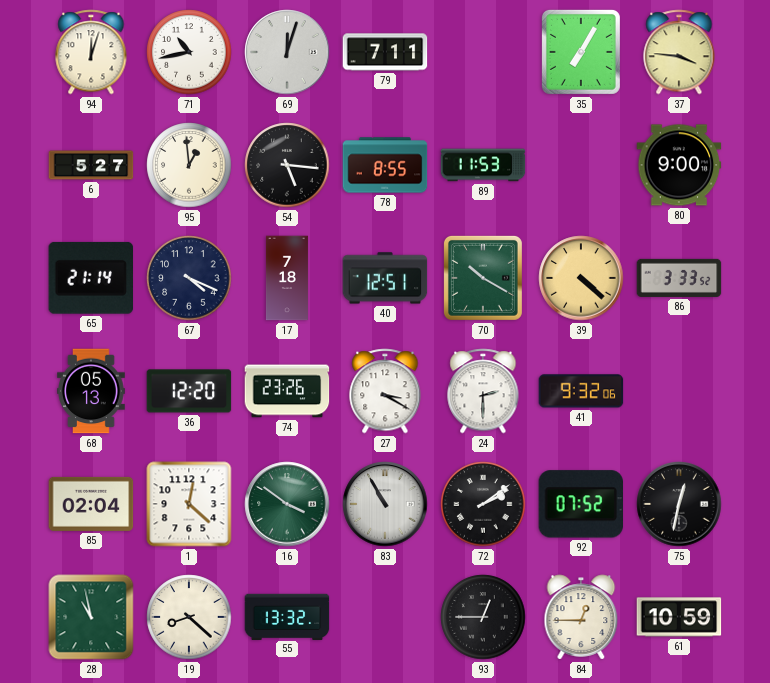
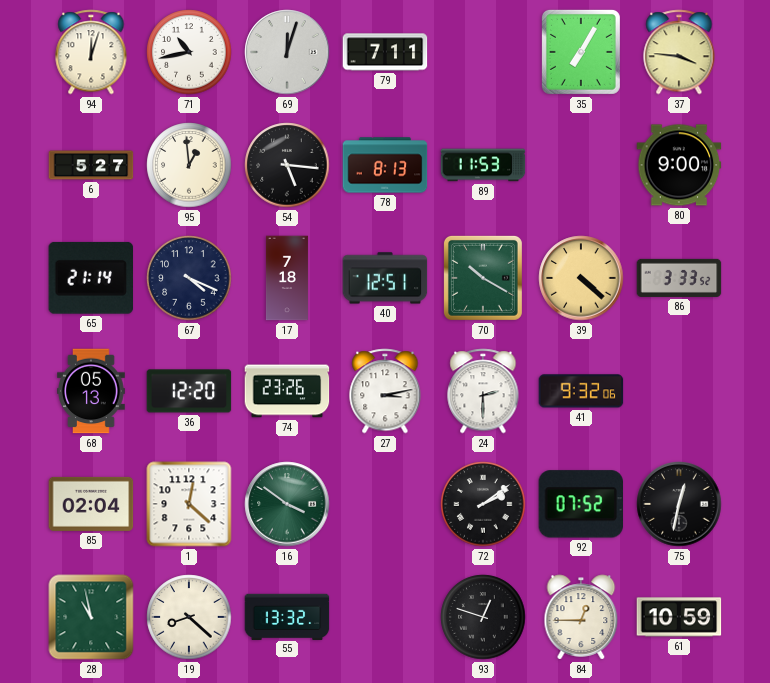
78: 8:55 -> 8:13
27: 3:20 -> 3:13
83: 10:55 -> none
93: 12:45 -> 12:48
